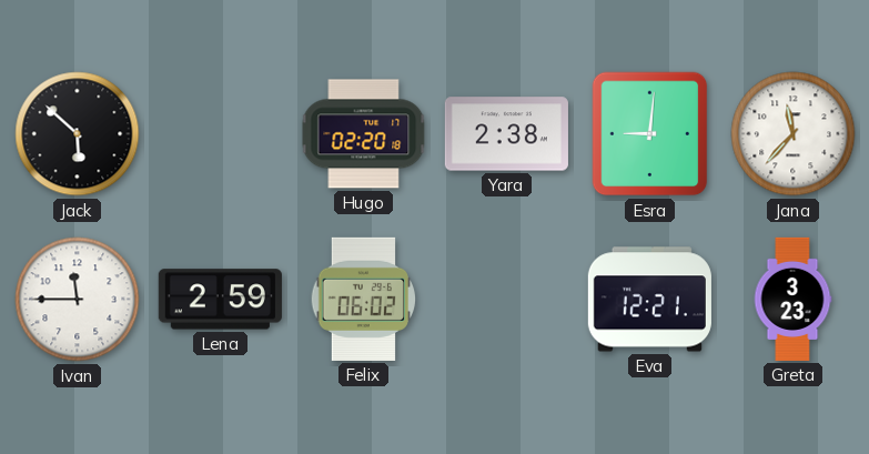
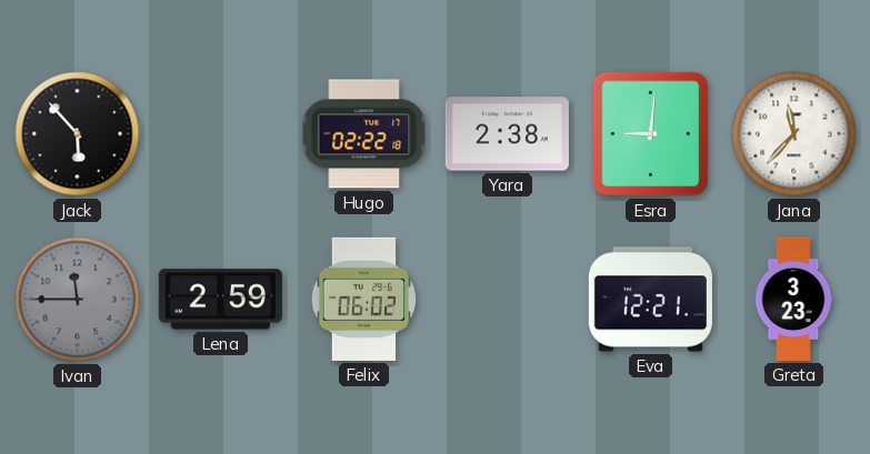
Jack: 5:52 -> 5:53
Hugo: 02:20 -> 02:22
Ivan dial: white -> grey
